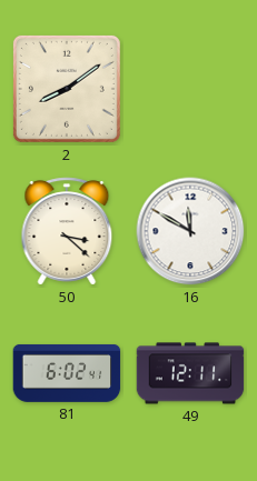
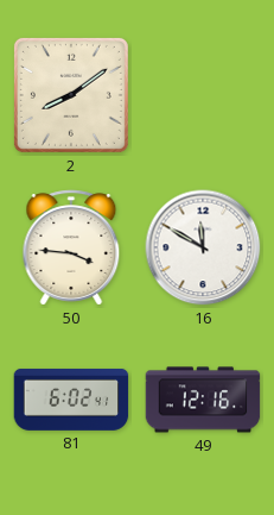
50: 3:22 -> 3:46
49: 12:11 -> 12:16
